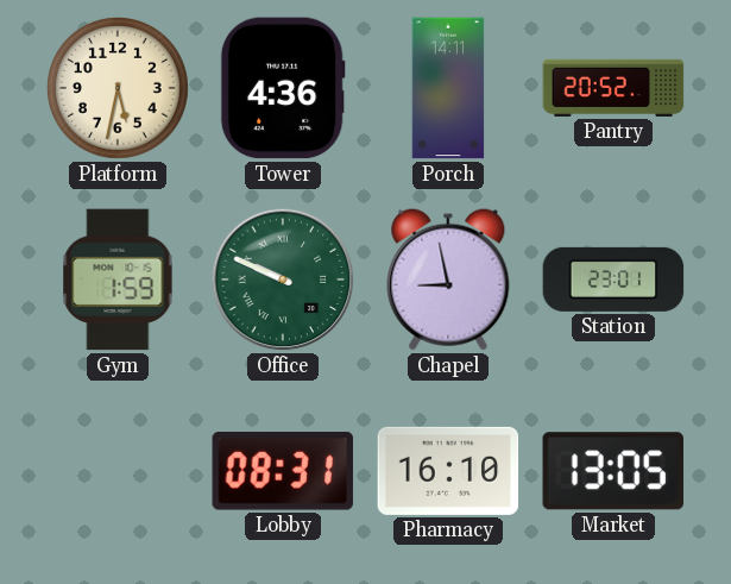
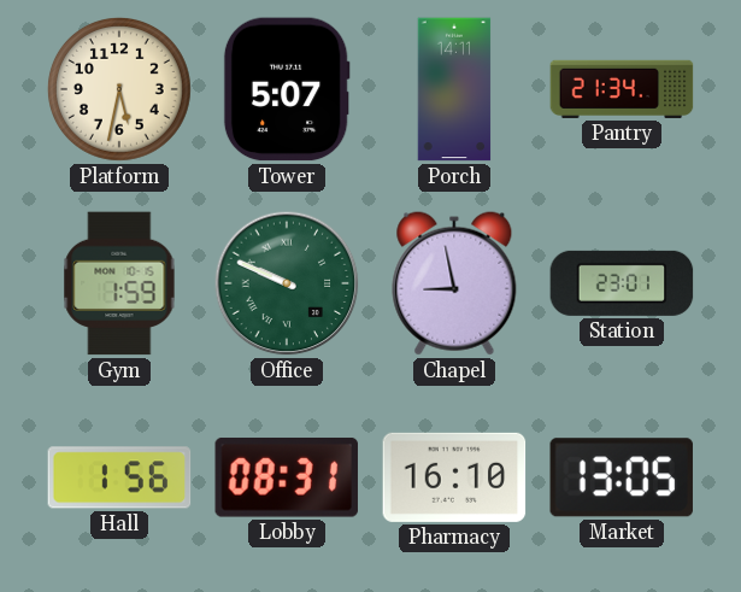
Tower: 4:36 -> 5:07
Pantry: 20:52 -> 21:34
Hall: none -> 1:56
